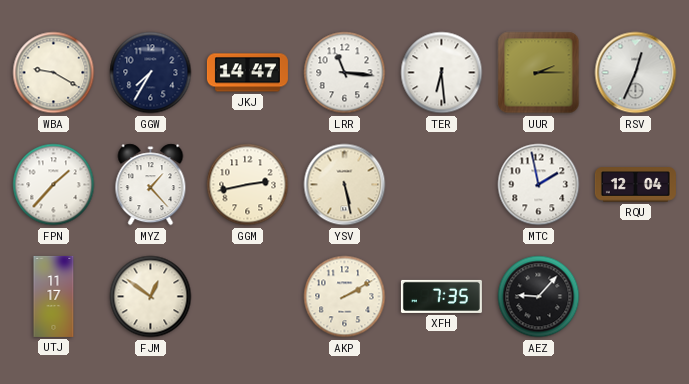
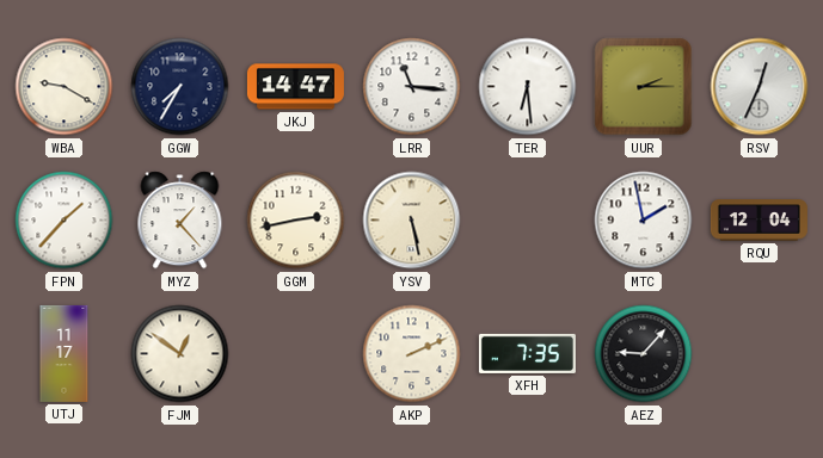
AKP: 2:10 -> 2:11
